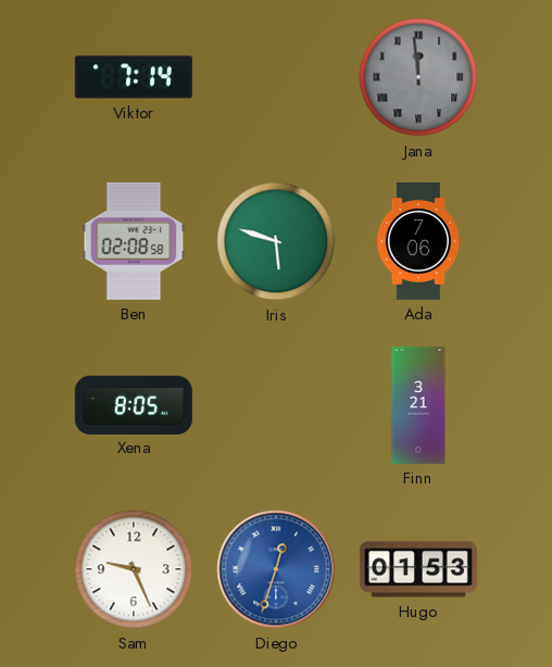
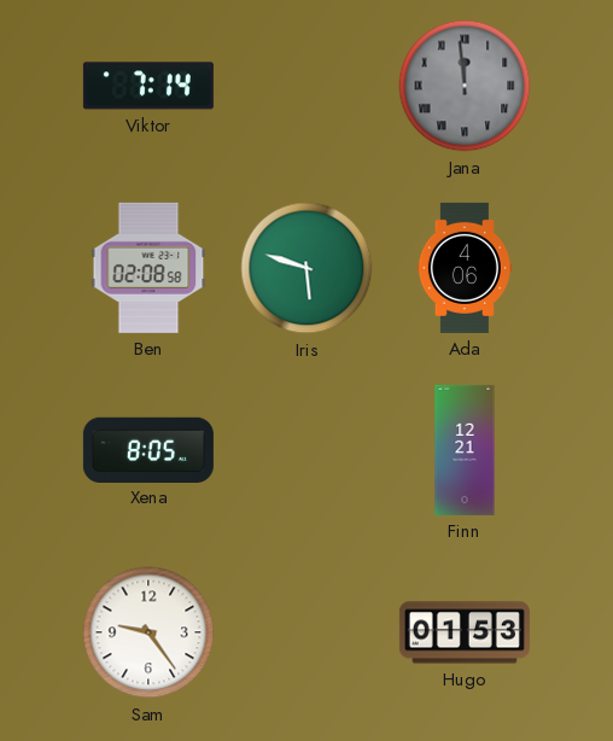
Ada: 7:06 -> 4:06
Finn: 3:21 -> 12:21
Sam: 9:26 -> 9:24
Diego: 12:33 -> none
